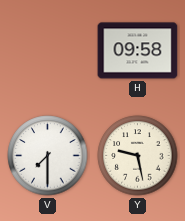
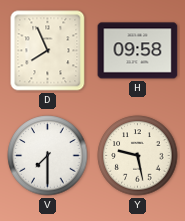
D: none -> 7:56
